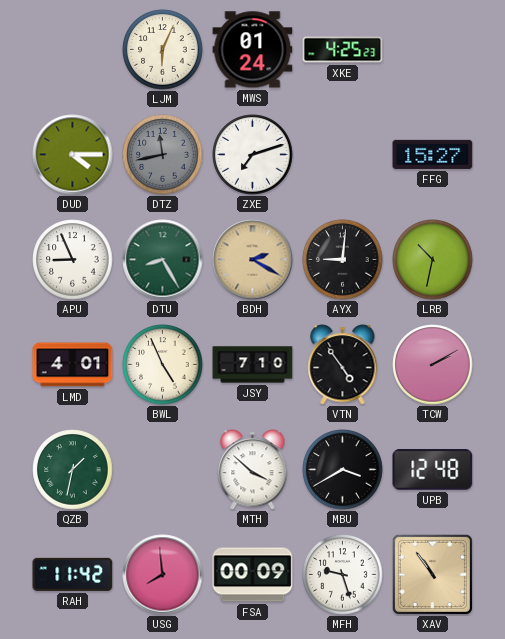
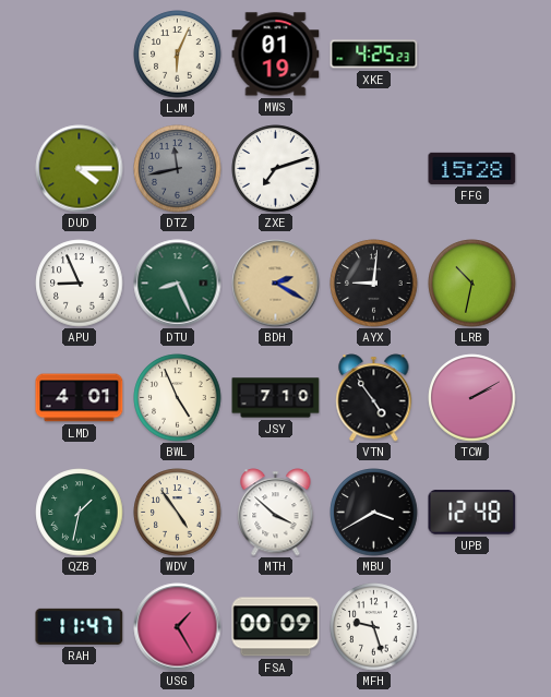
MWS: 01:24 -> 01:19
FFG: 15:27 -> 15:28
DTU: 8:25 -> 8:26
WDV: none -> 4:54
RAH: 11:42 -> 11:47
USG: 7:59 -> 1:25
XAV: 10:54 -> none
